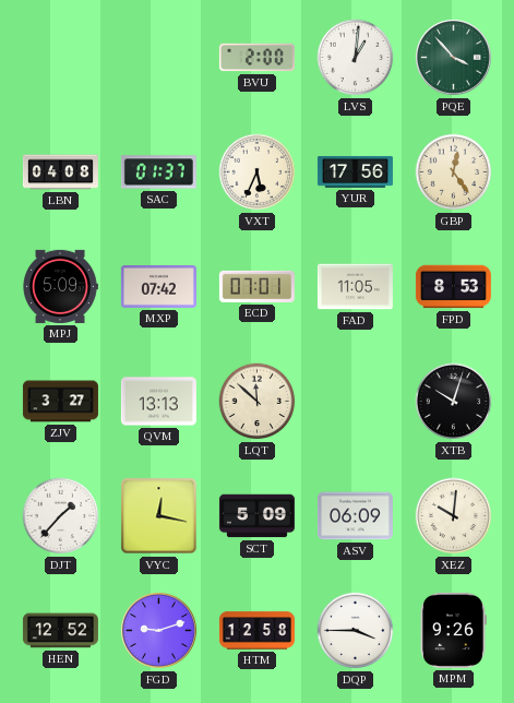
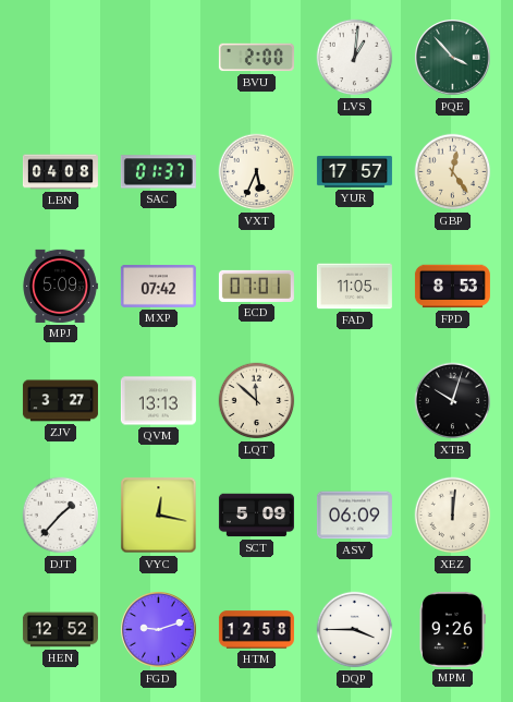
YUR: 17:56 -> 17:57
XEZ: 10:01 -> 12:01
